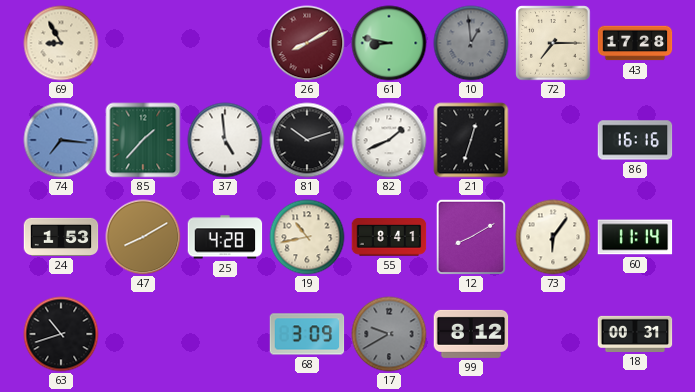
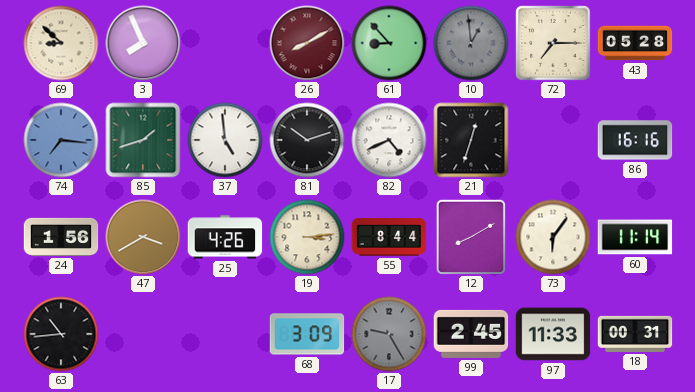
69: 8:55 -> 8:52
3: none -> 7:56
61: 8:47 -> 8:53
43: 17:28 -> 05:28
85: 1:37 -> 1:42
82: 1:41 -> 4:41
24: 1:53 -> 1:56
47: 8:10 -> 3:40
25: 4:28 -> 4:26
19: 10:43 -> 3:14
55: 8:41 -> 8:44
63: 10:42 -> 10:44
17: 9:40 -> 9:25
99: 8:12 -> 2:45
97: none -> 11:33
